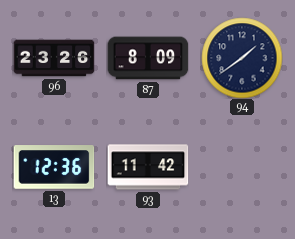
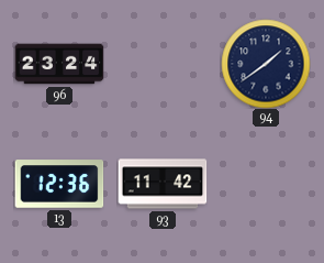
96: 23:26 -> 23:24
87: 8:09 -> none
